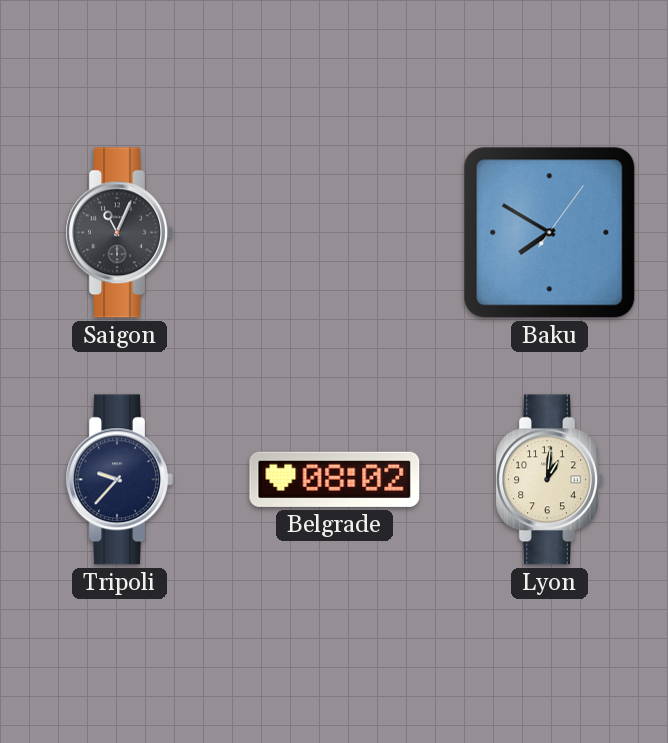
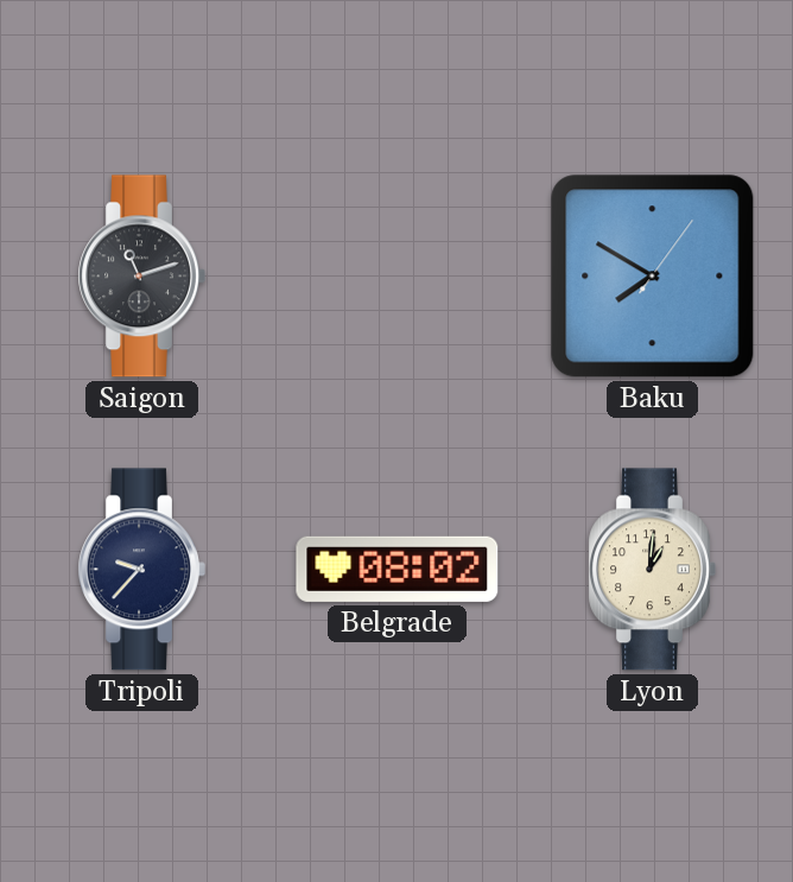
Saigon: 11:04 -> 11:12
